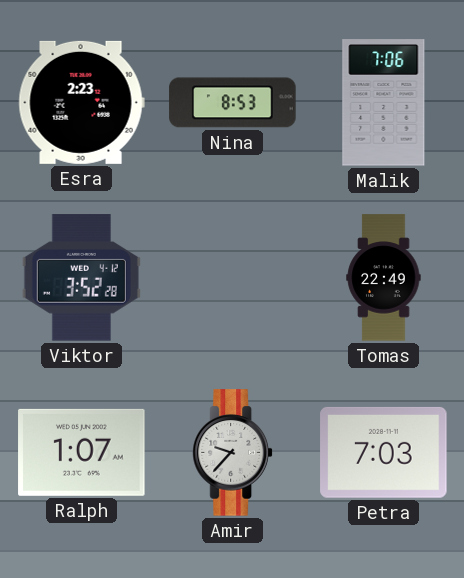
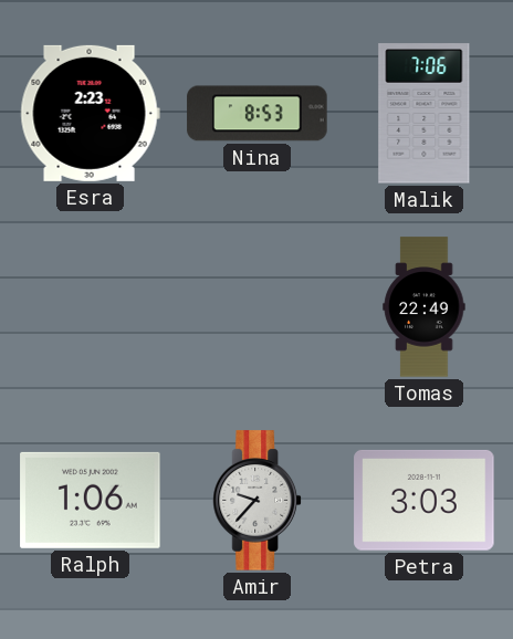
Viktor: 3:52 -> none
Ralph: 1:07 -> 1:06
Petra: 7:03 -> 3:03
